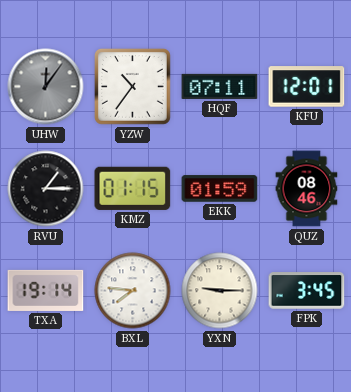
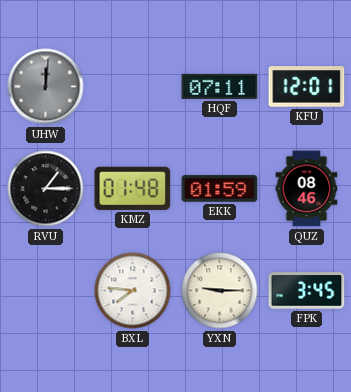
UHW: 12:06 -> 12:01
YZW: 10:36 -> none
KMZ: 01:15 -> 01:48
TXA: 19:14 -> none
